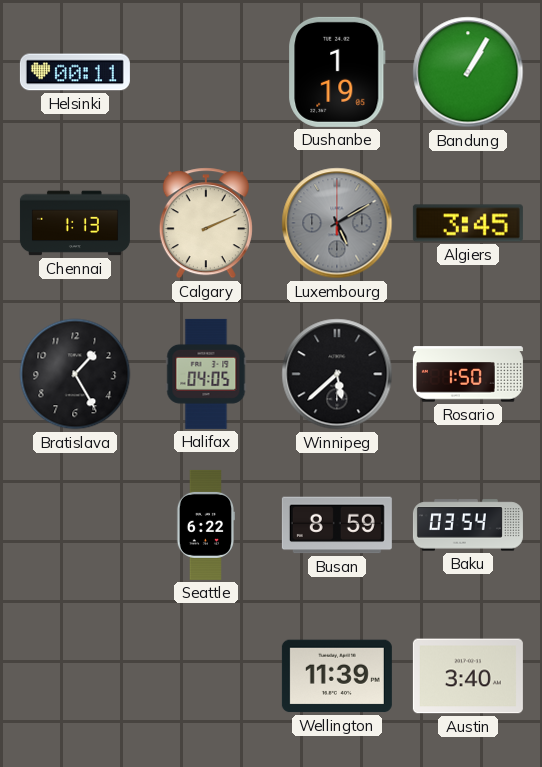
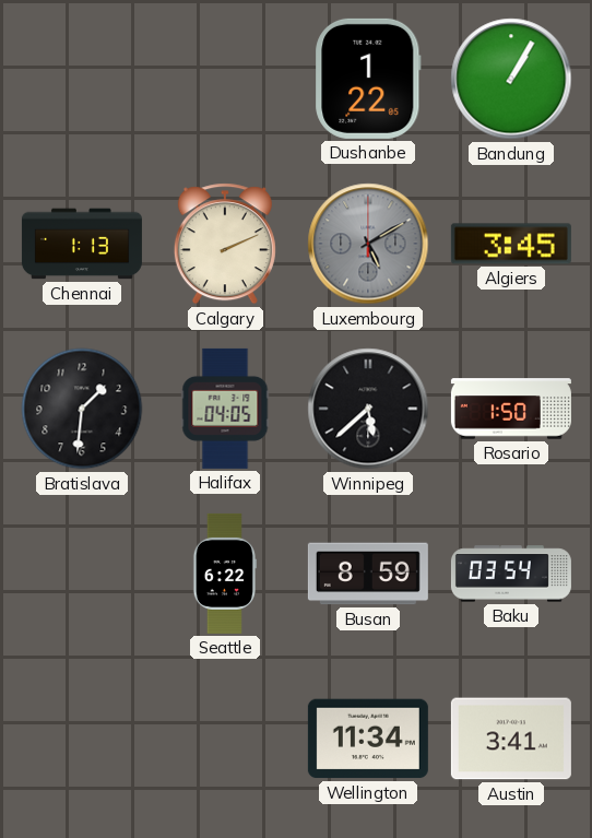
Helsinki: 00:11 -> none
Dushanbe: 1:19 -> 1:22
Bratislava: 1:25 -> 1:31
Wellington: 11:39 -> 11:34
Austin: 3:40 -> 3:41
